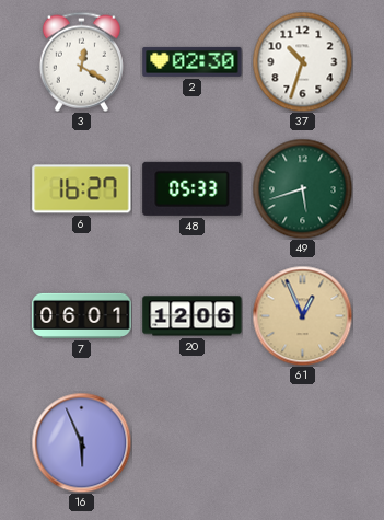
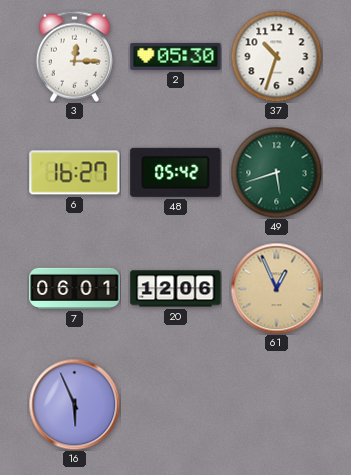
3: 12:20 -> 12:15
2: 02:30 -> 05:30
48: 05:33 -> 05:42
